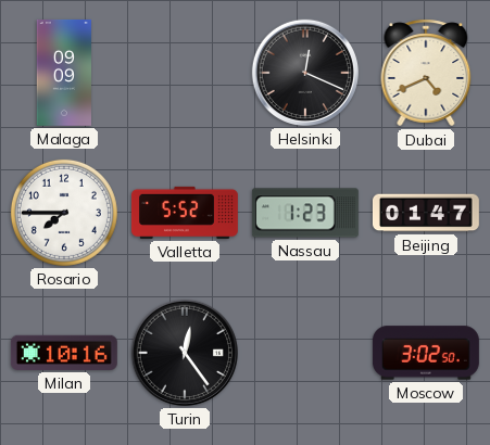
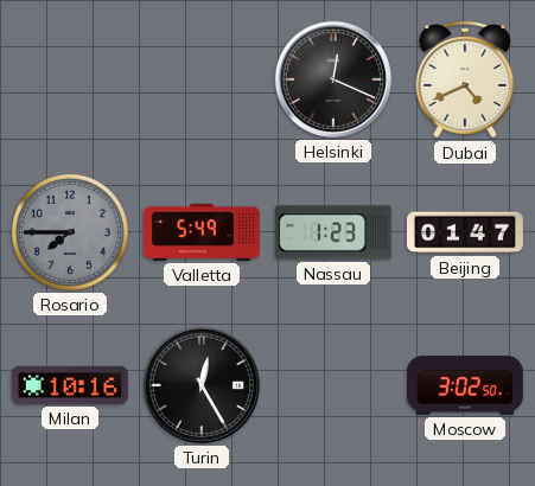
Malaga: 09:09 -> none
Rosario dial: white -> grey
Valletta: 5:52 -> 5:49
Turin: 12:24 -> 12:25
